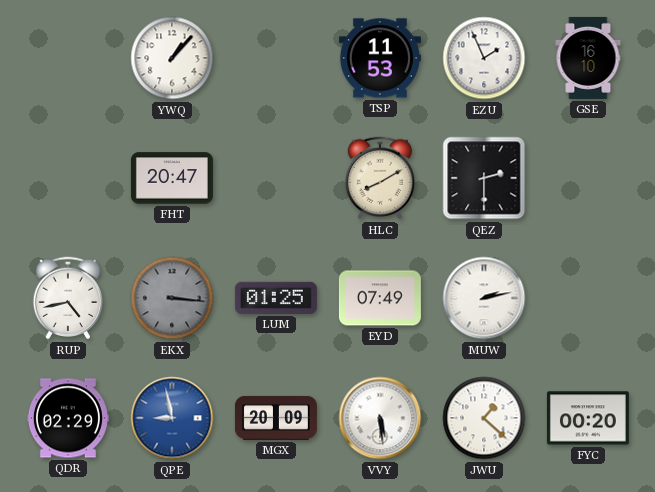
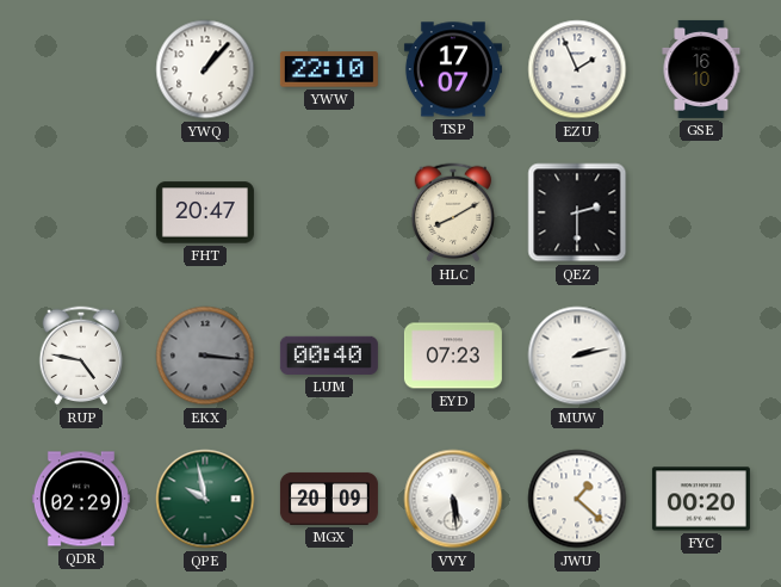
YWW: none -> 22:10
TSP: 11:53 -> 17:07
RUP: 4:43 -> 4:47
LUM: 01:25 -> 00:40
EYD: 07:49 -> 07:23
QPE: 8:58 -> 9:58
QPE dial: blue -> green
